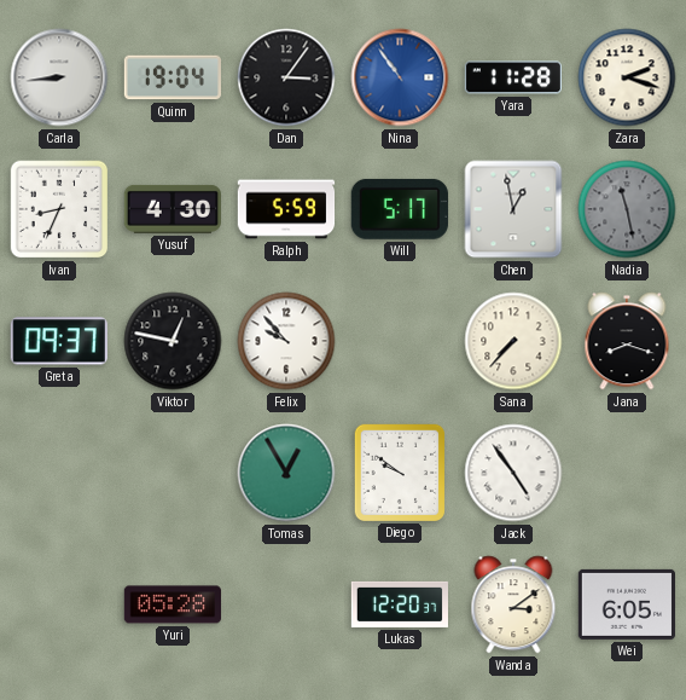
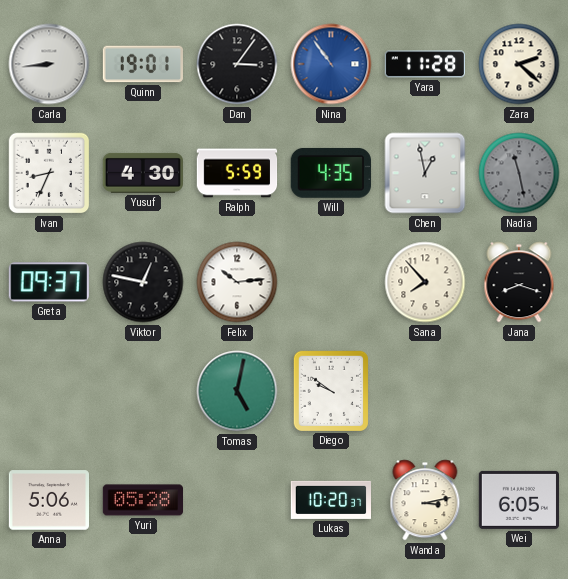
Quinn: 19:04 -> 19:01
Zara: 2:18 -> 2:22
Will: 5:17 -> 4:35
Felix: 9:53 -> 10:14
Sana: 7:37 -> 7:53
Tomas: 12:55 -> 5:02
Jack: 4:54 -> none
Anna: none -> 5:06
Lukas: 12:20 -> 10:20
Wanda: 3:09 -> 3:13
